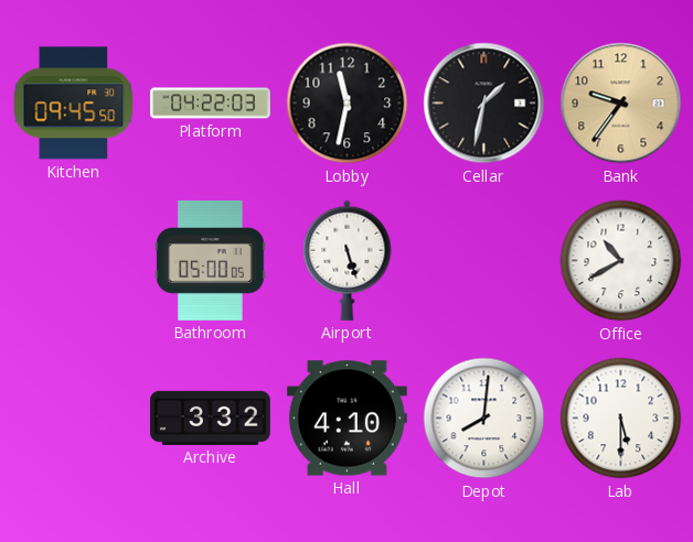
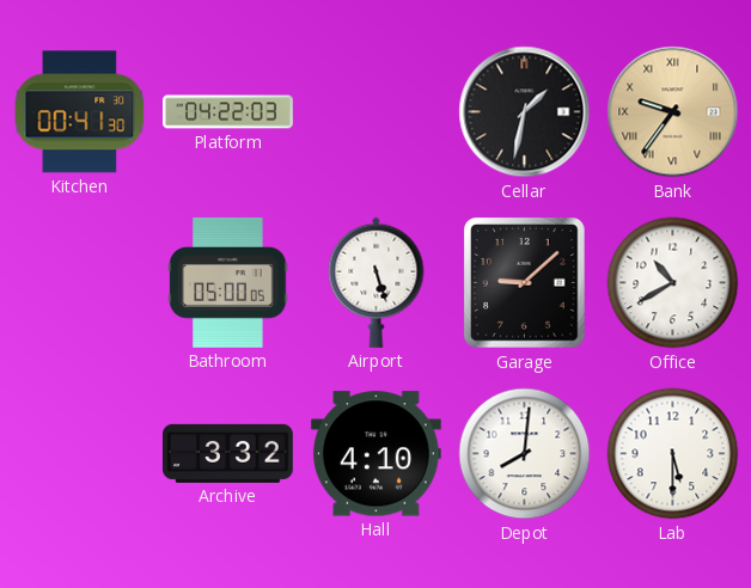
Kitchen: 09:45 -> 00:41
Lobby: 11:32 -> none
Bank numerals: Arabic -> Roman
Garage: none -> 9:08
